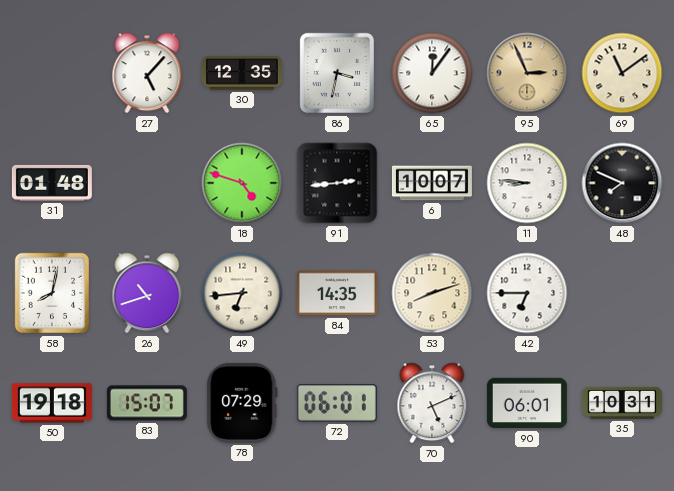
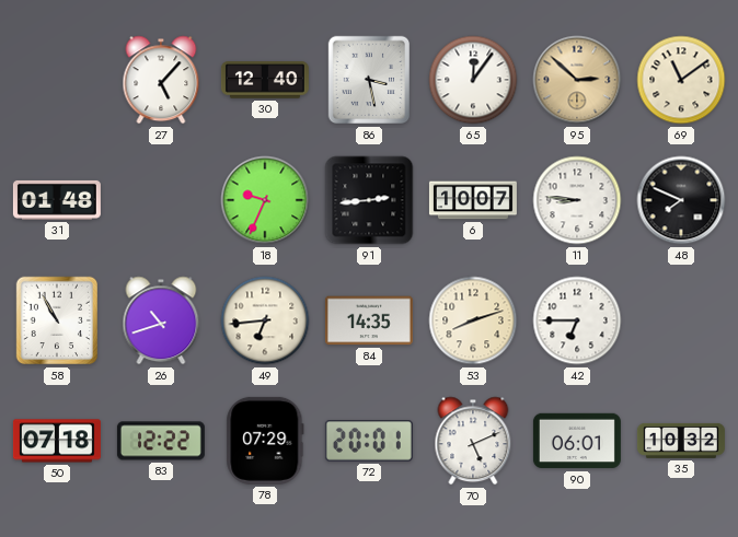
30: 12:35 -> 12:40
86: 3:32 -> 3:28
95: 2:56 -> 2:52
18: 4:48 -> 9:34
58: 8:02 -> 10:55
50: 19:18 -> 07:18
83: 15:07 -> 12:22
72: 06:01 -> 20:01
35: 10:31 -> 10:32
